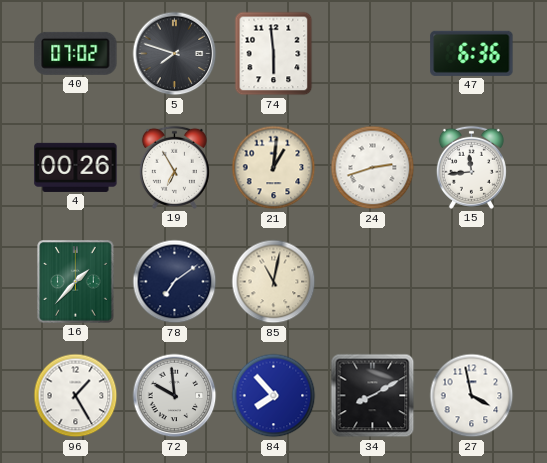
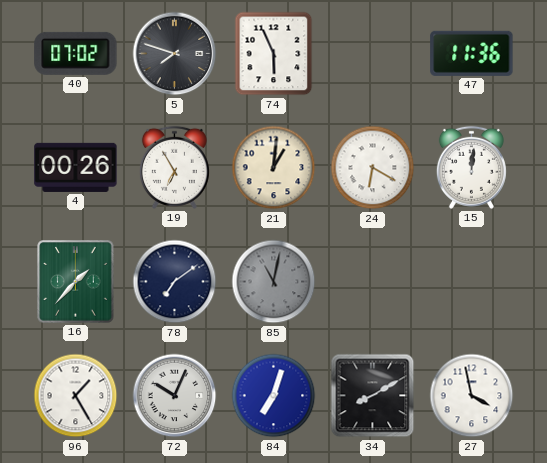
74: 5:59 -> 5:56
47: 6:36 -> 11:36
24: 2:42 -> 6:20
15: 11:44 -> 12:01
85 dial: cream -> grey
72: 9:59 -> 10:04
84: 7:53 -> 7:03
